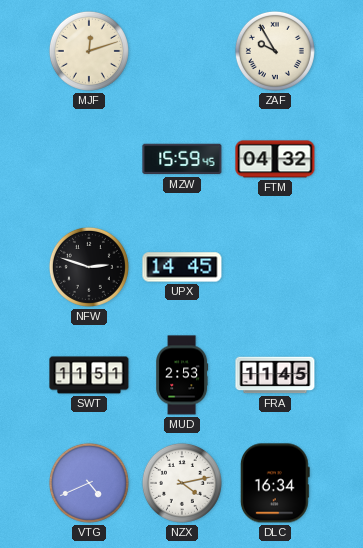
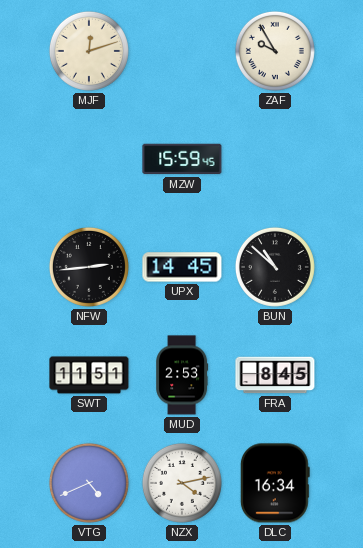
FTM: 04:32 -> none
NFW: 2:48 -> 2:44
BUN: none -> 10:52
FRA: 11:45 -> 8:45
